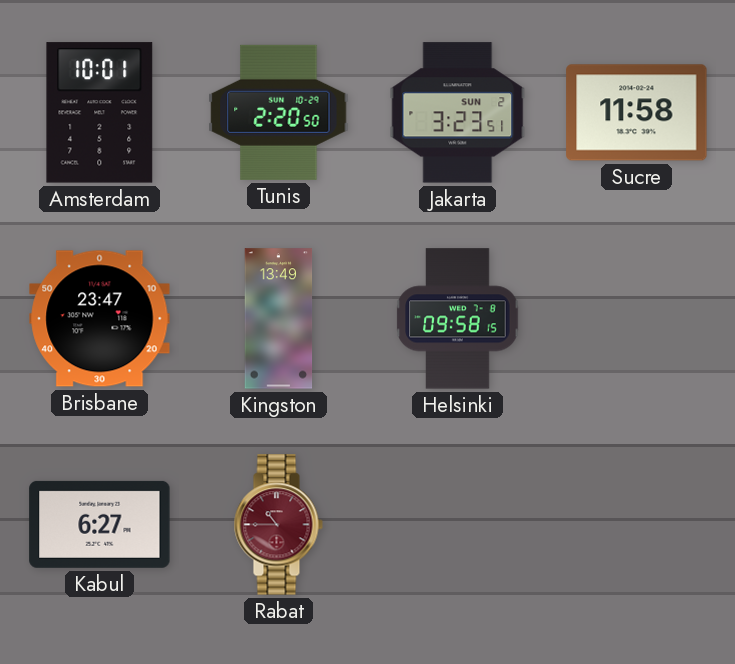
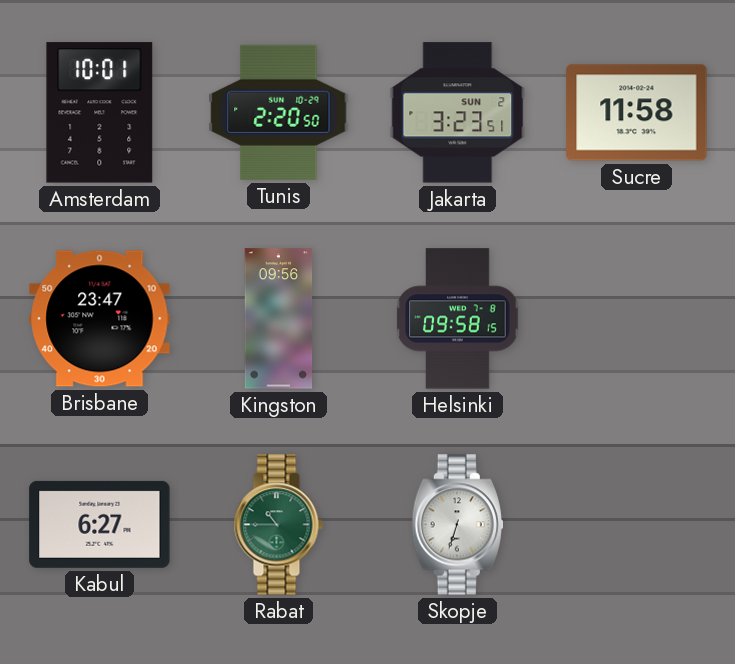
Kingston: 13:49 -> 09:56
Rabat dial: burgundy -> green
Skopje: none -> 6:33
